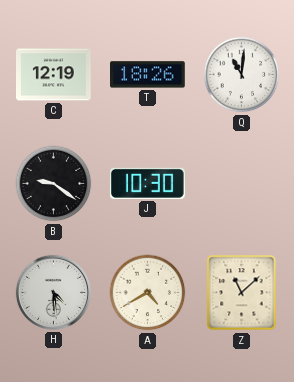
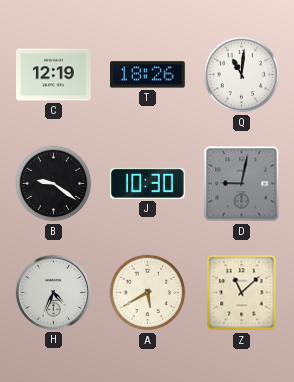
D: none -> 9:02
H: 4:29 -> 4:34
A: 4:40 -> 5:40
